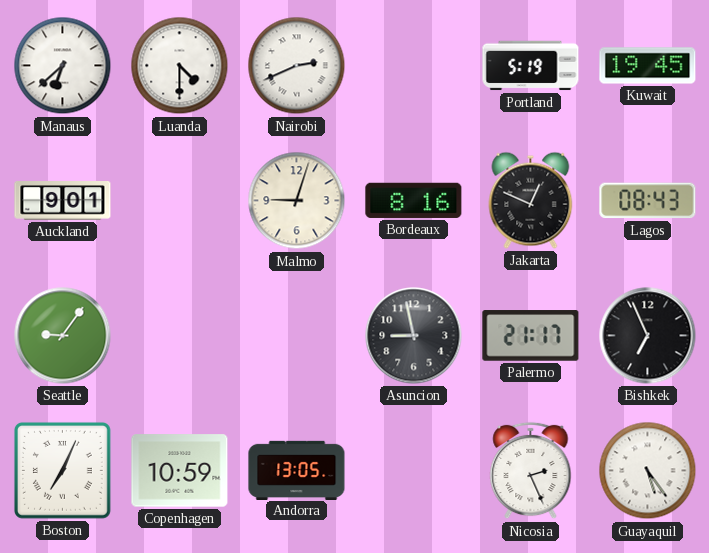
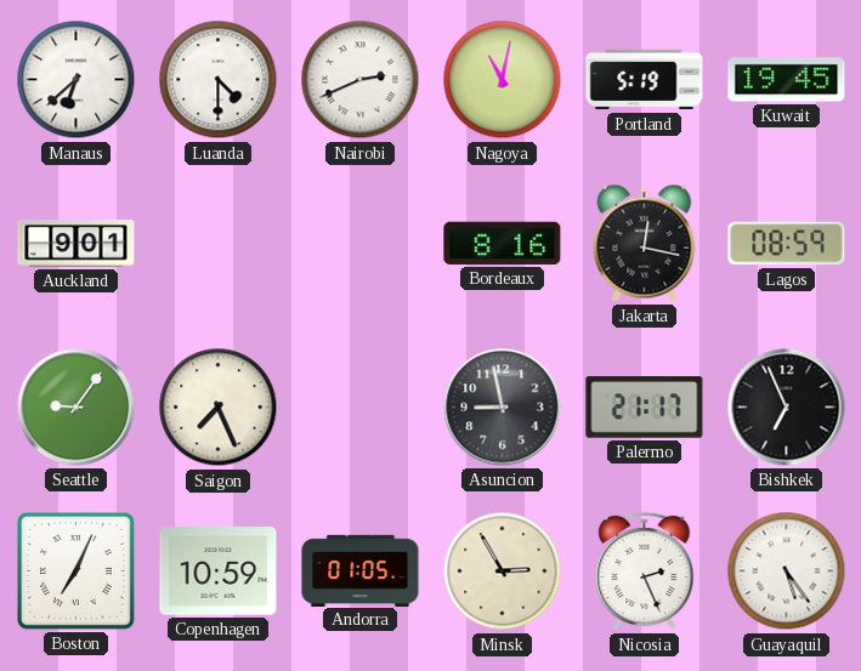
Nagoya: none -> 11:02
Malmo: 9:03 -> none
Jakarta: 12:49 -> 12:17
Lagos: 08:43 -> 08:59
Saigon: none -> 7:26
Andorra: 13:05 -> 01:05
Minsk: none -> 2:55
